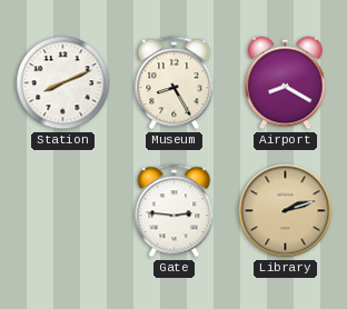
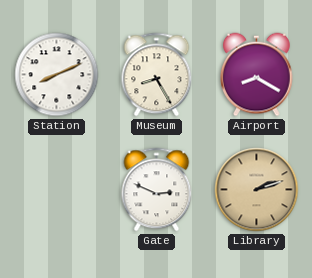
Gate: 2:46 -> 2:49
